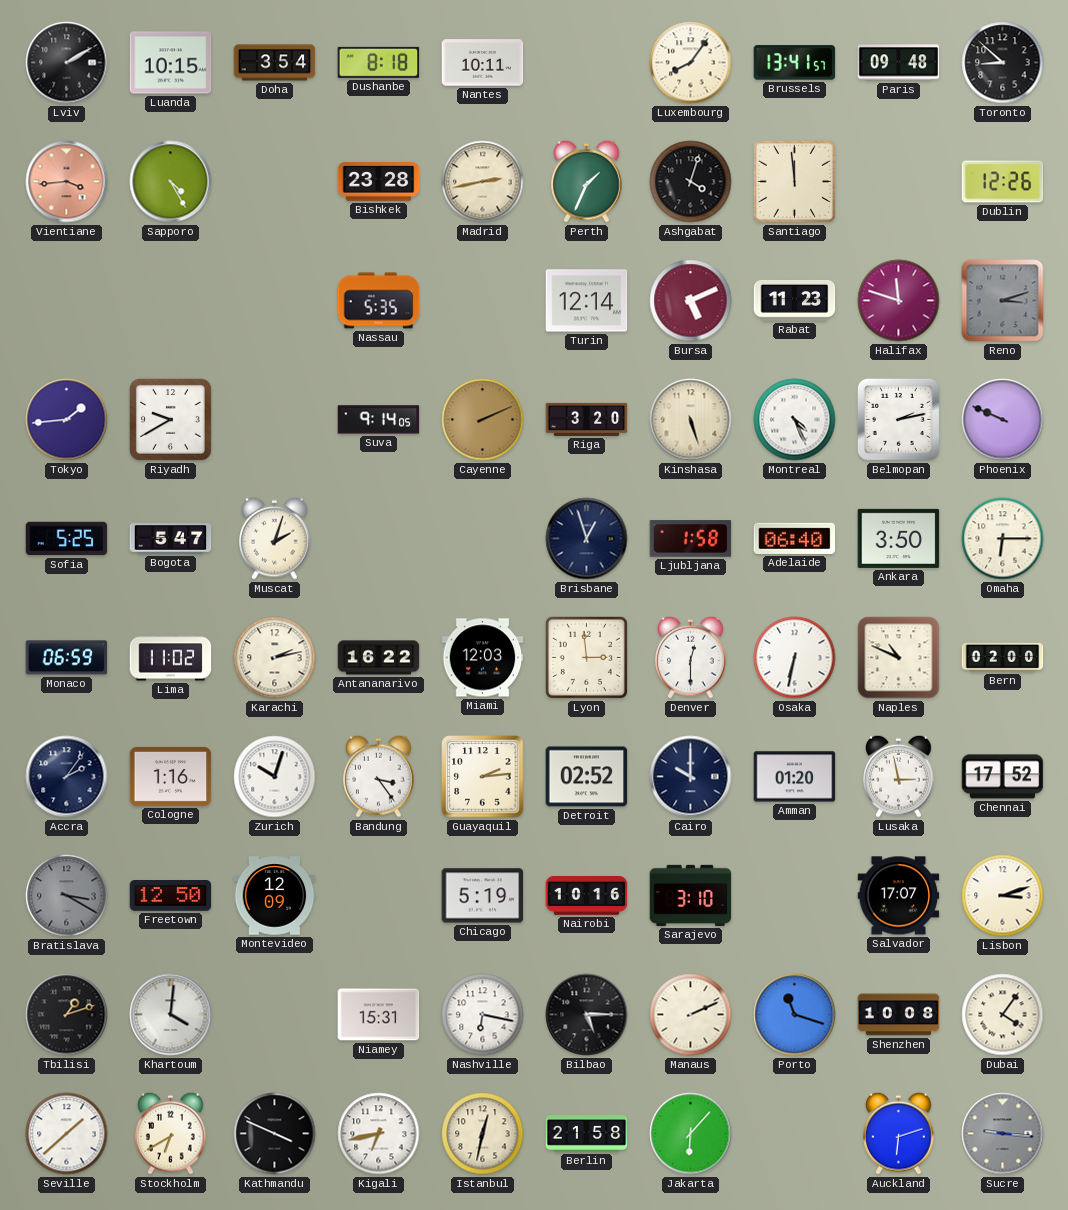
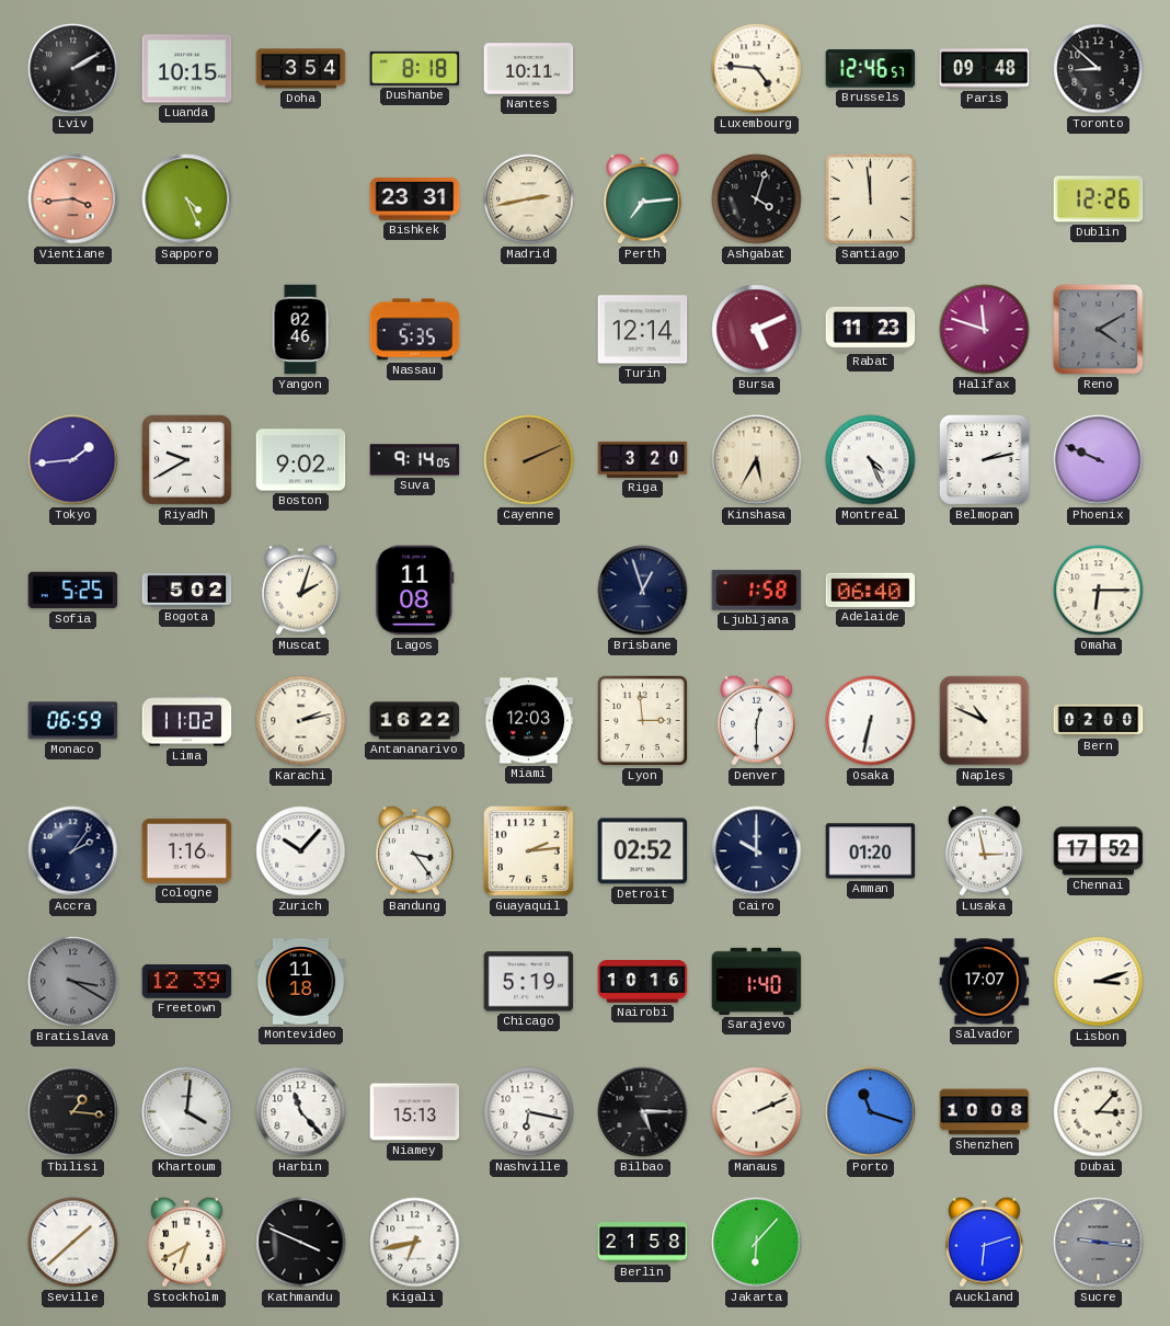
Luxembourg: 8:06 -> 4:46
Brussels: 13:41 -> 12:46
Sapporo: 4:25 -> 4:26
Bishkek: 23:28 -> 23:31
Perth: 1:34 -> 7:14
Yangon: none -> 02:46
Reno: 3:12 -> 4:10
Boston: none -> 9:02
Kinshasa: 5:27 -> 5:35
Bogota: 5:47 -> 5:02
Lagos: none -> 11:08
Ankara: 3:50 -> none
Zurich: 10:03 -> 10:07
Freetown: 12:50 -> 12:39
Montevideo: 12:09 -> 11:18
Sarajevo: 3:10 -> 1:40
Tbilisi: 1:12 -> 1:16
Harbin: none -> 11:23
Niamey: 15:31 -> 15:13
Dubai: 4:06 -> 3:07
Istanbul: 12:32 -> none
